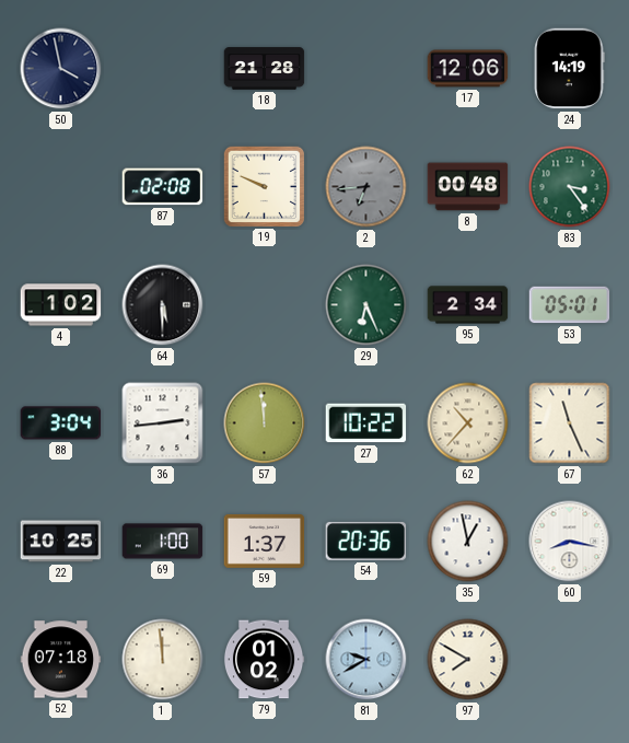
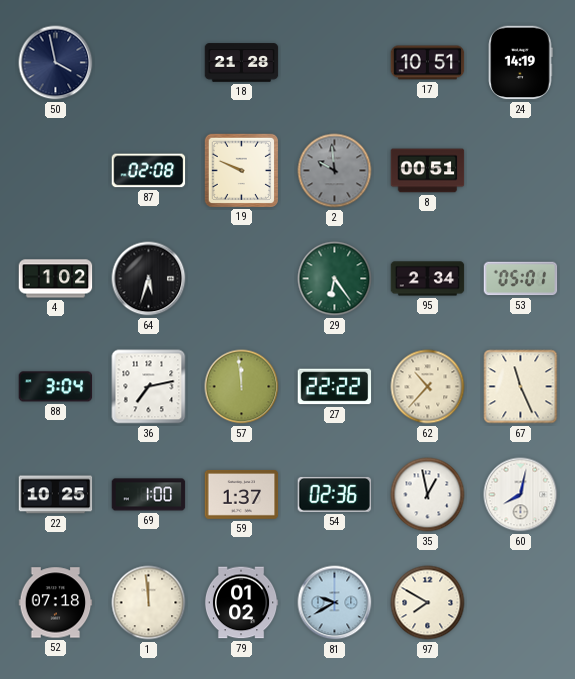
17: 12:06 -> 10:51
2: 6:44 -> 9:59
8: 00:48 -> 00:51
83: 3:24 -> none
64: 5:30 -> 5:33
29: 6:26 -> 6:24
36: 2:44 -> 7:13
27: 10:22 -> 22:22
54: 20:36 -> 02:36
60: 8:17 -> 8:02
